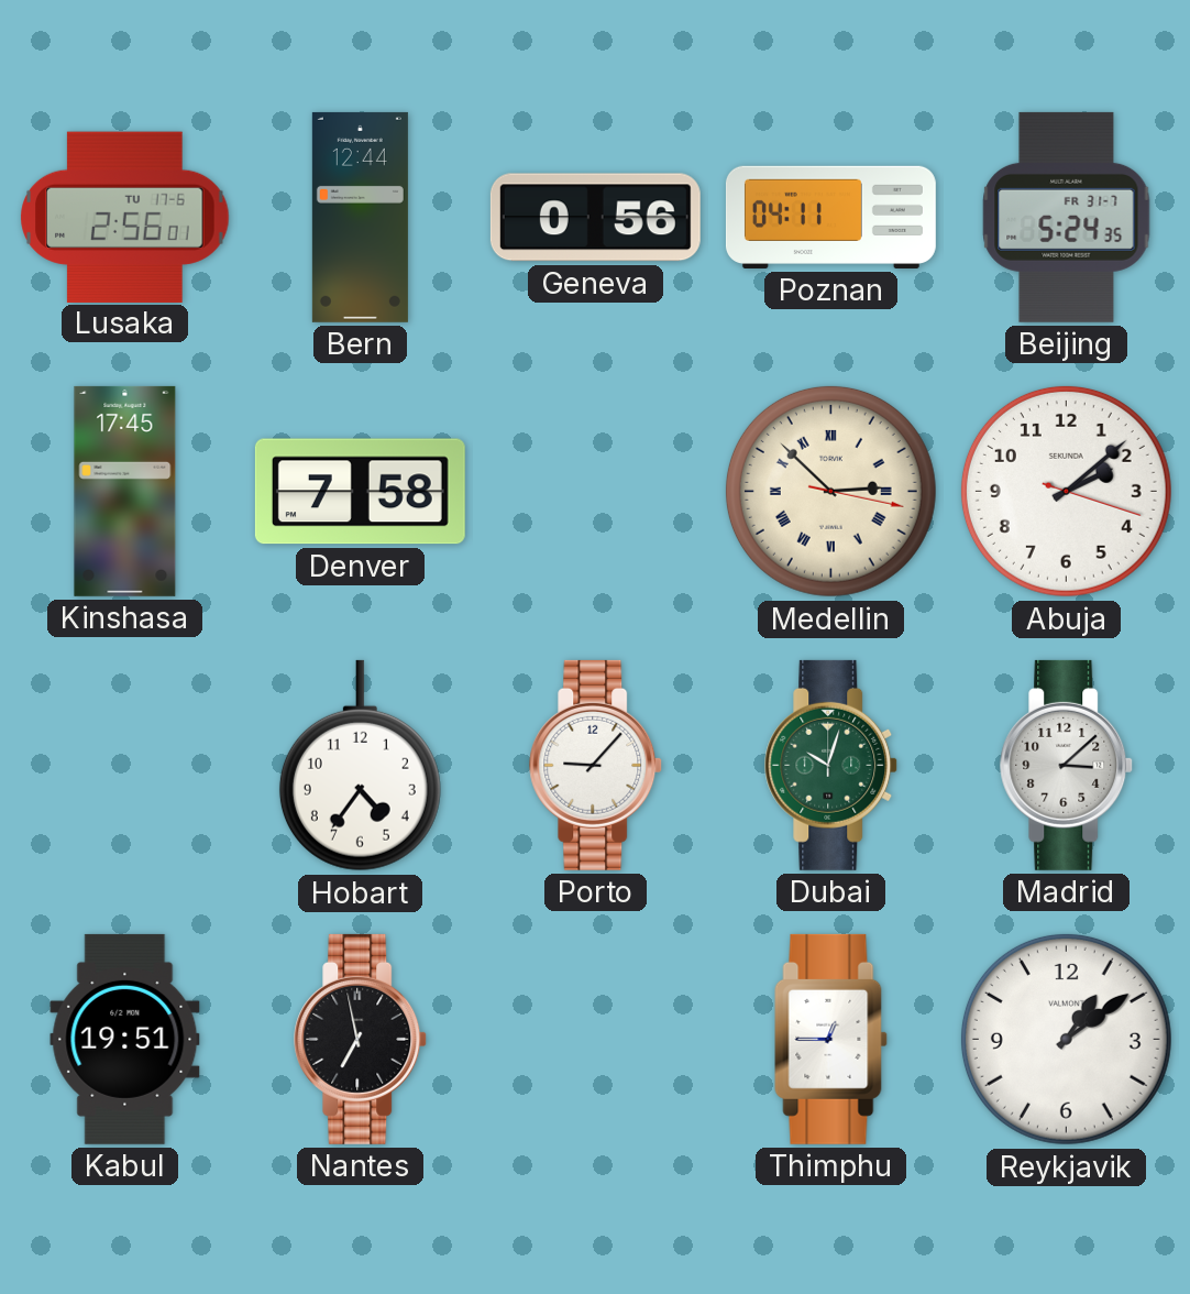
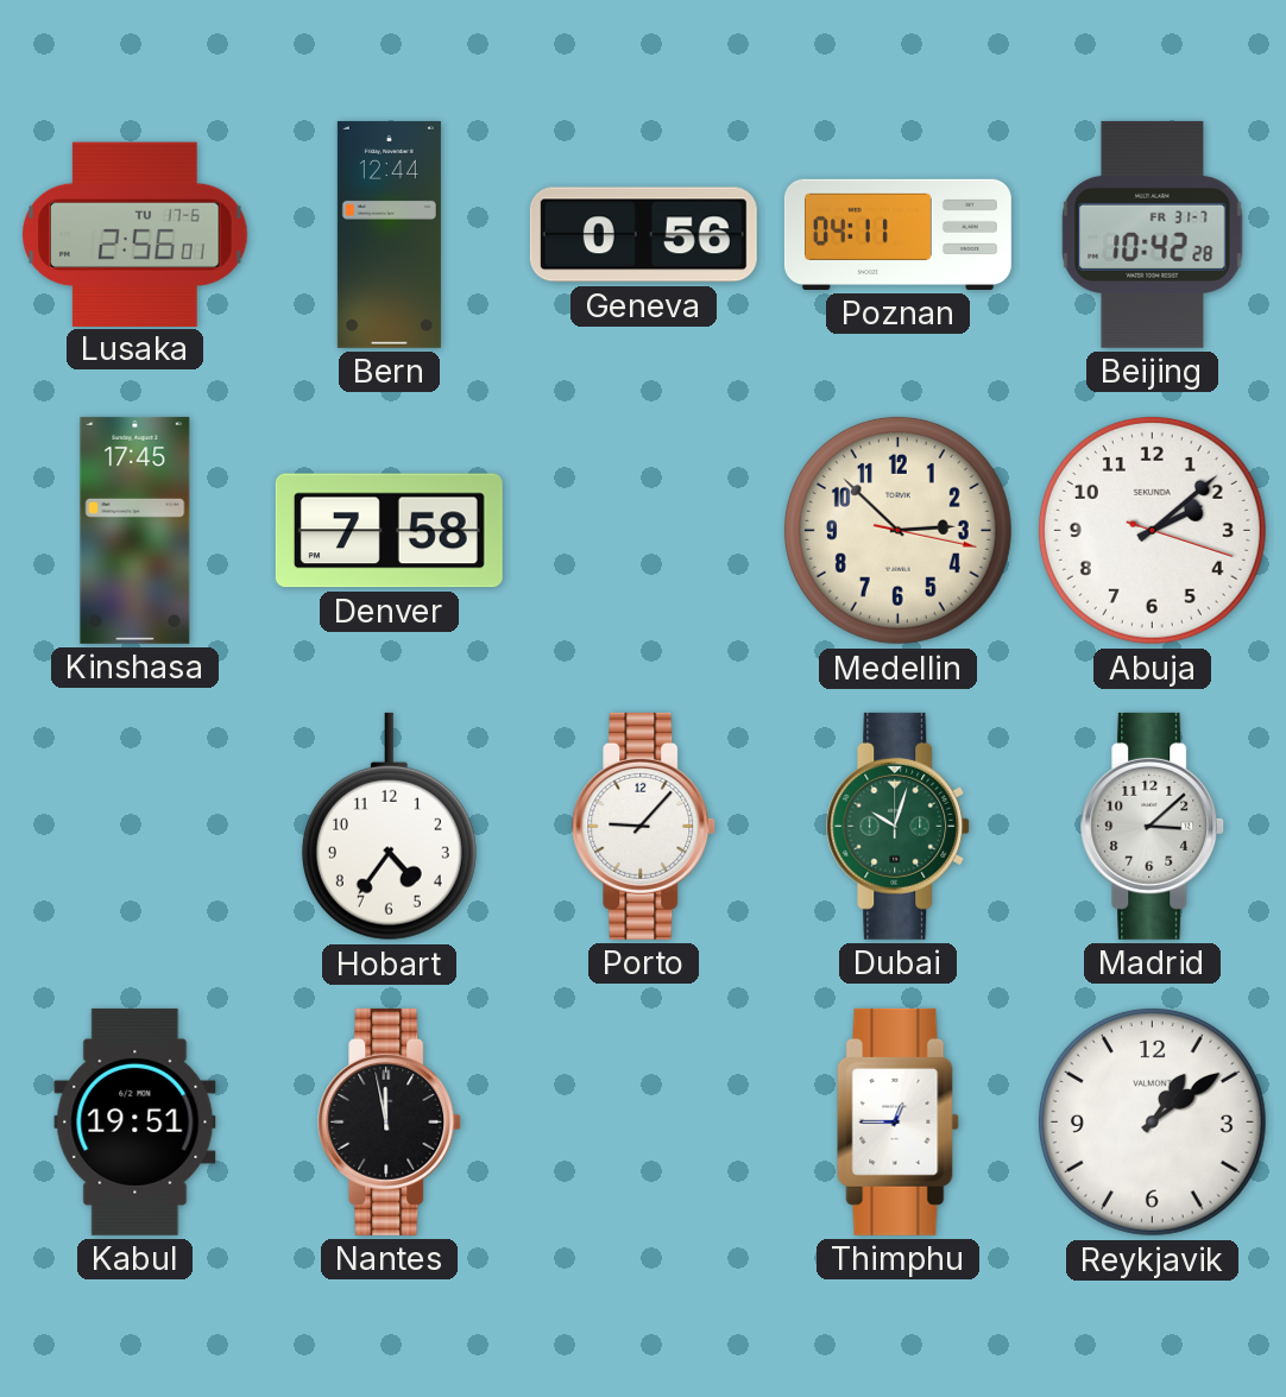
Beijing: 5:24 -> 10:42
Medellin numerals: Roman -> Arabic
Nantes: 6:58 -> 11:58
